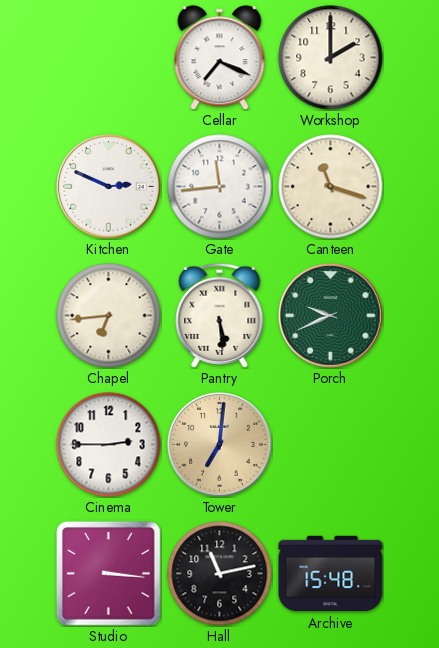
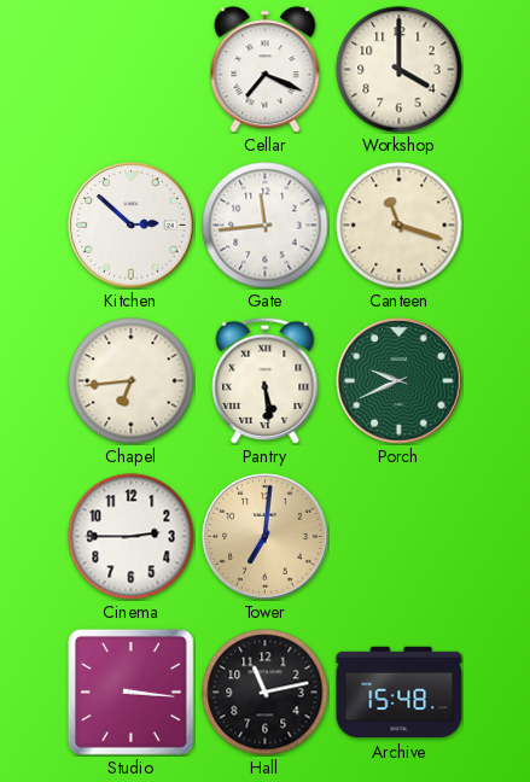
Workshop: 2:00 -> 4:00
Kitchen: 2:49 -> 2:52
